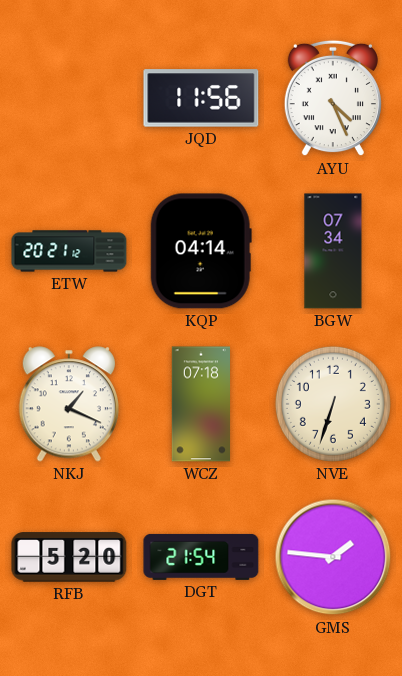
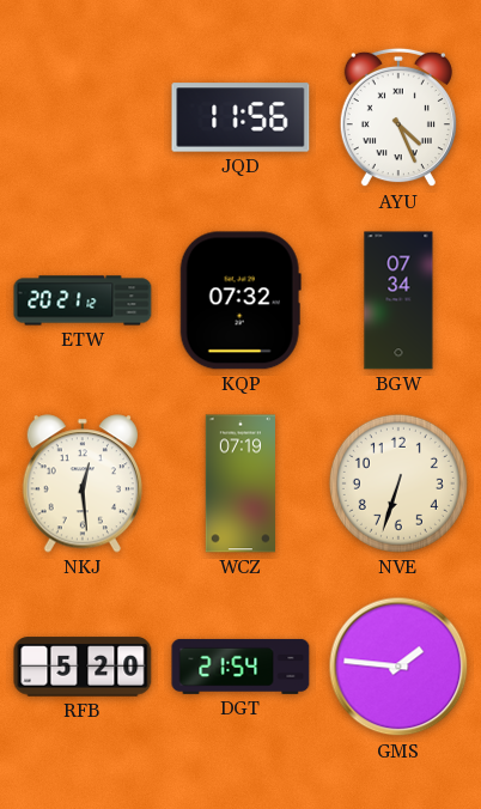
KQP: 04:14 -> 07:32
NKJ: 1:19 -> 12:29
WCZ: 07:18 -> 07:19
